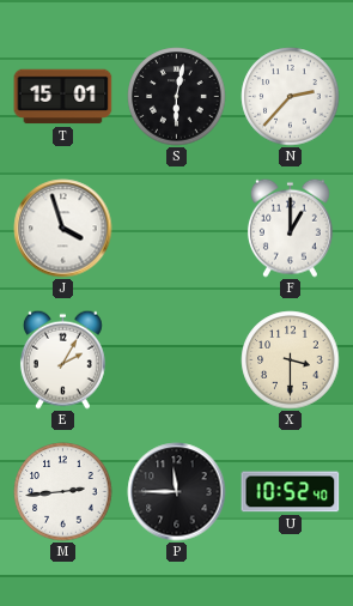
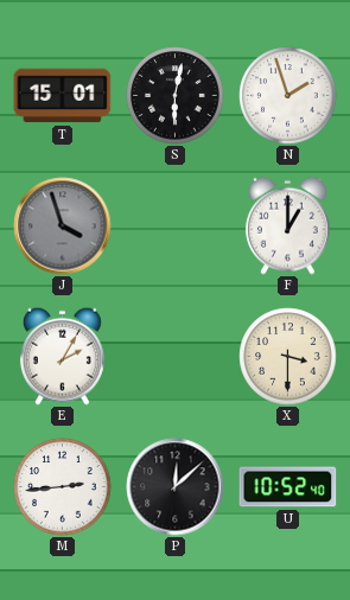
N: 2:37 -> 1:57
J dial: white -> grey
P: 11:45 -> 12:08
